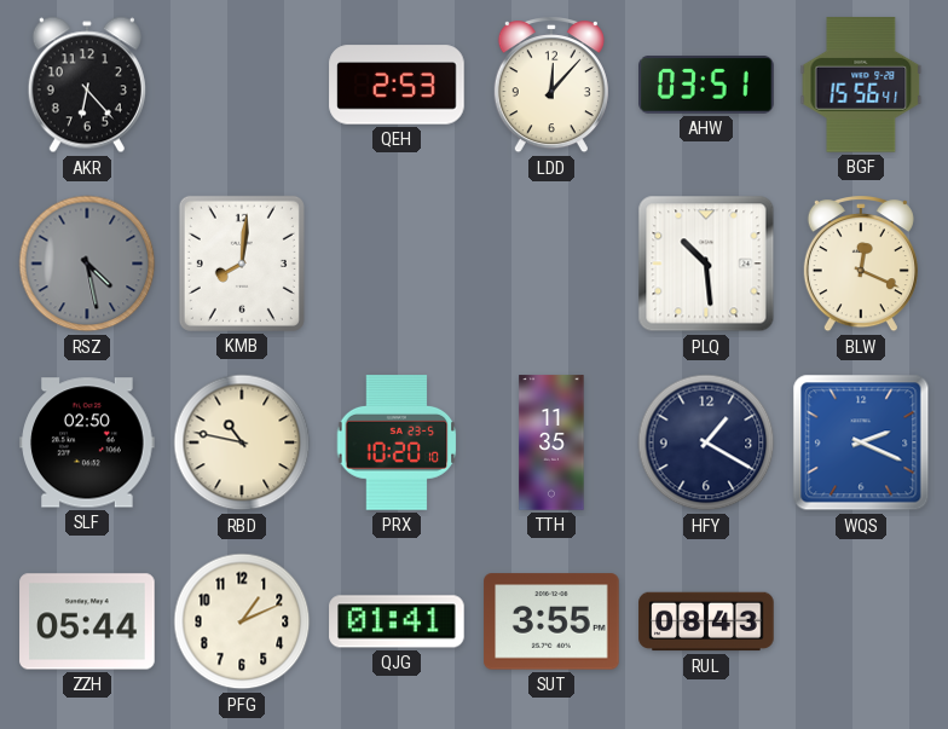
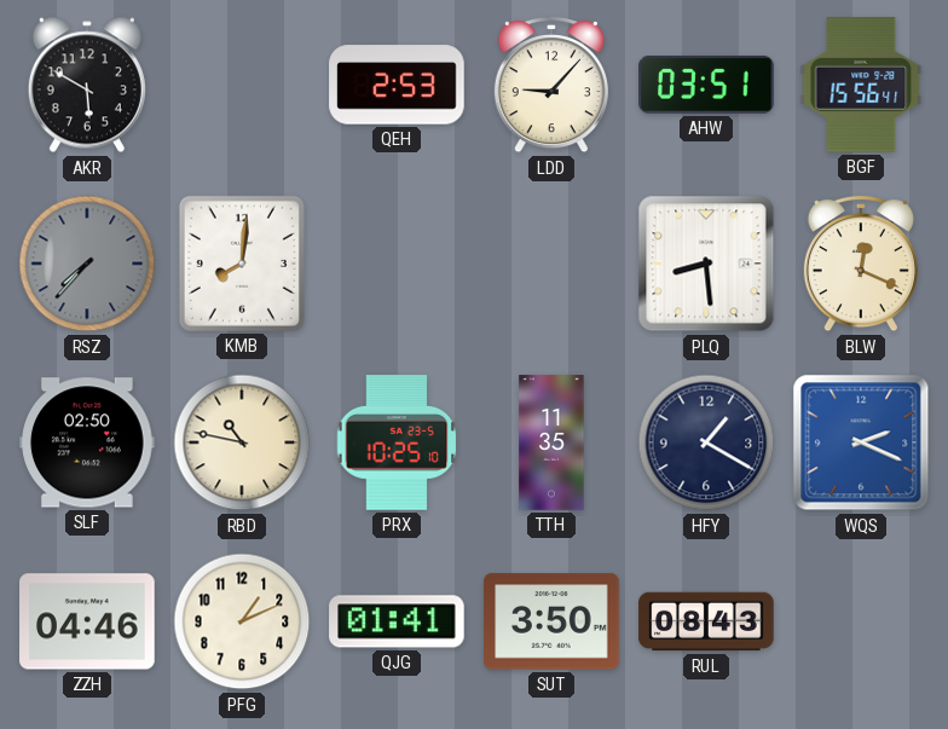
AKR: 6:23 -> 5:50
LDD: 12:07 -> 9:07
RSZ: 4:28 -> 7:37
PLQ: 10:29 -> 8:29
PRX: 10:20 -> 10:25
ZZH: 05:44 -> 04:46
SUT: 3:55 -> 3:50
